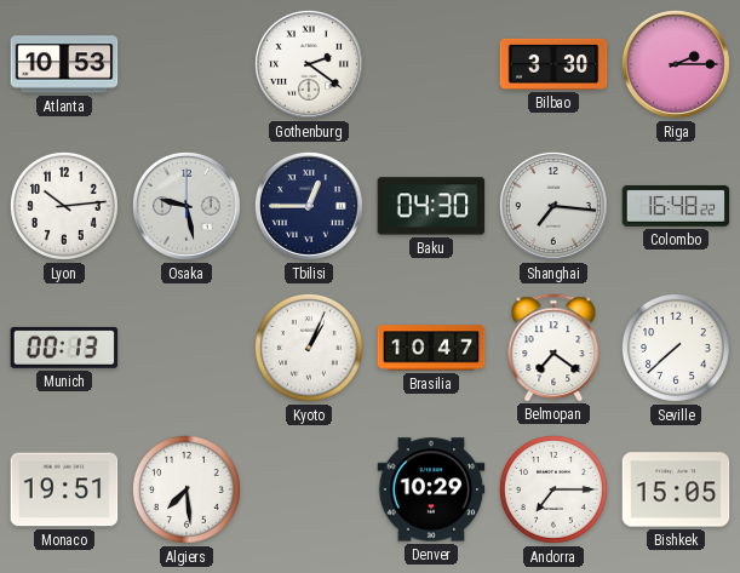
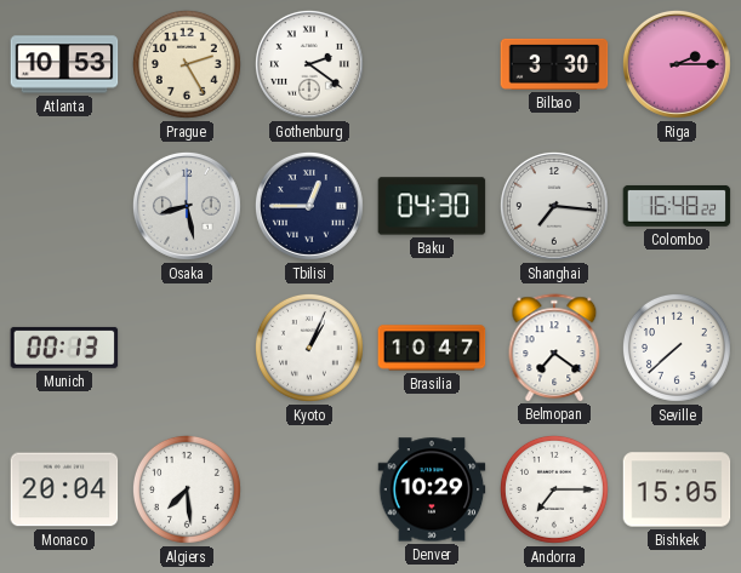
Prague: none -> 2:25
Lyon: 10:14 -> none
Osaka: 9:28 -> 8:28
Monaco: 19:51 -> 20:04
